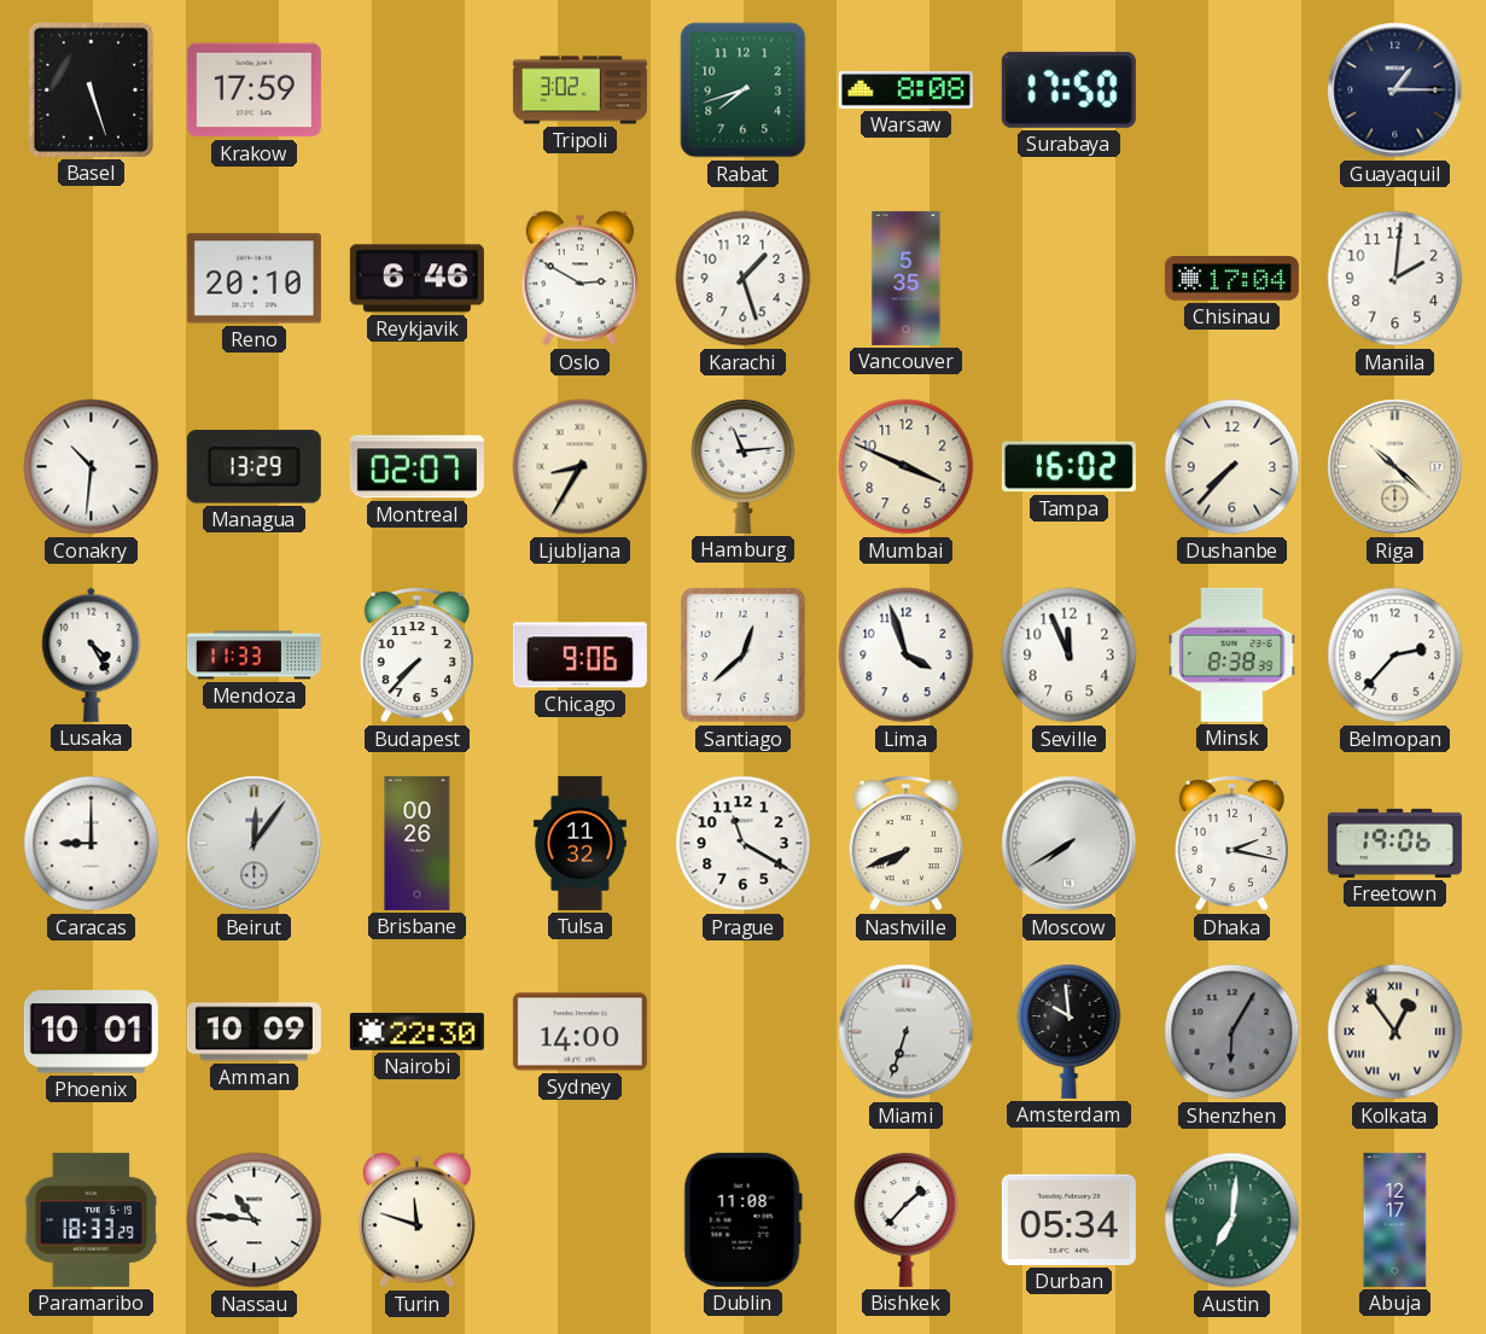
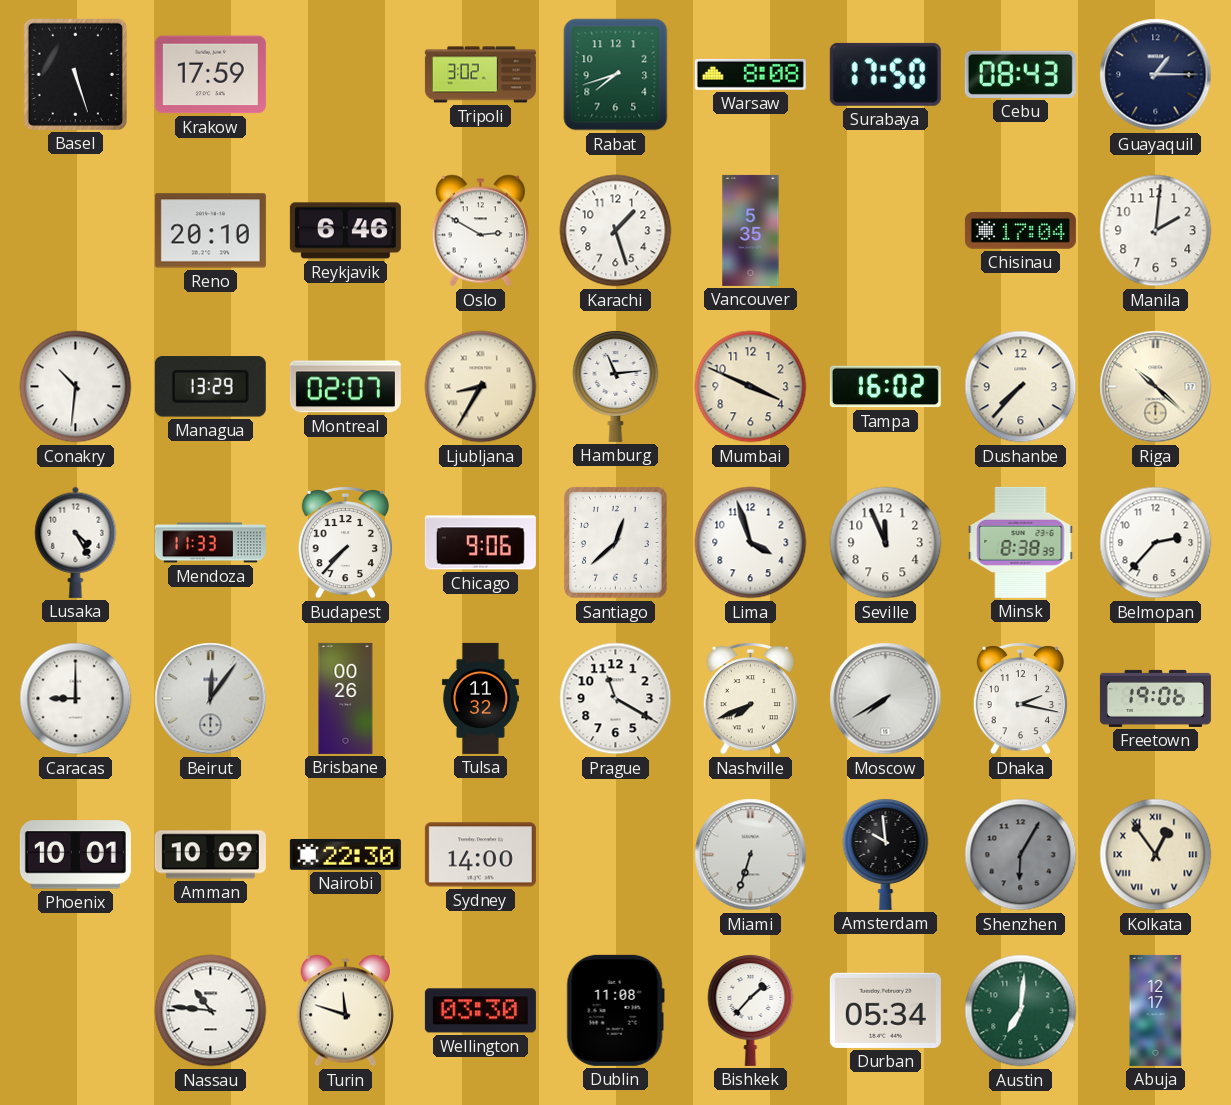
Cebu: none -> 08:43
Paramaribo: 18:33 -> none
Wellington: none -> 03:30
